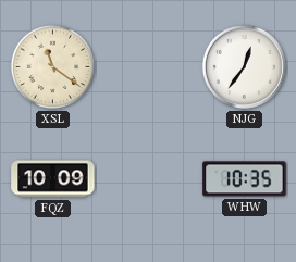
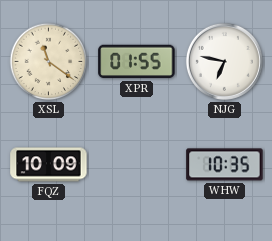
XPR: none -> 01:55
NJG: 12:36 -> 6:47
